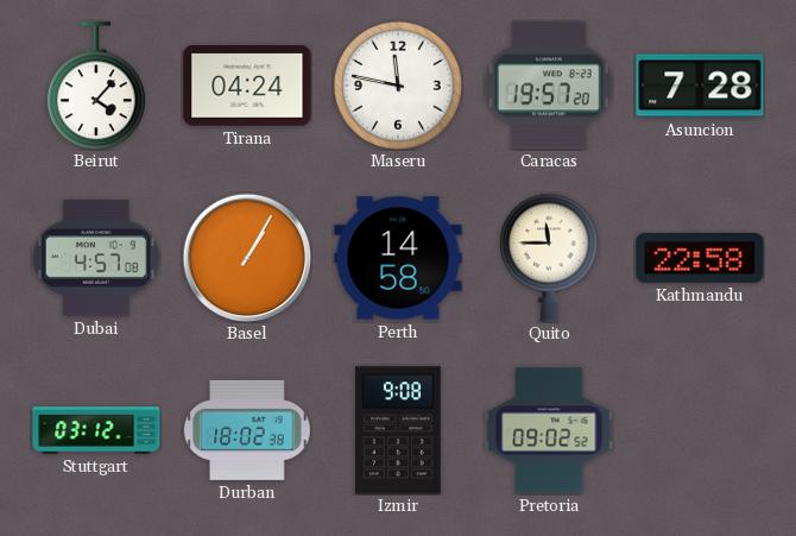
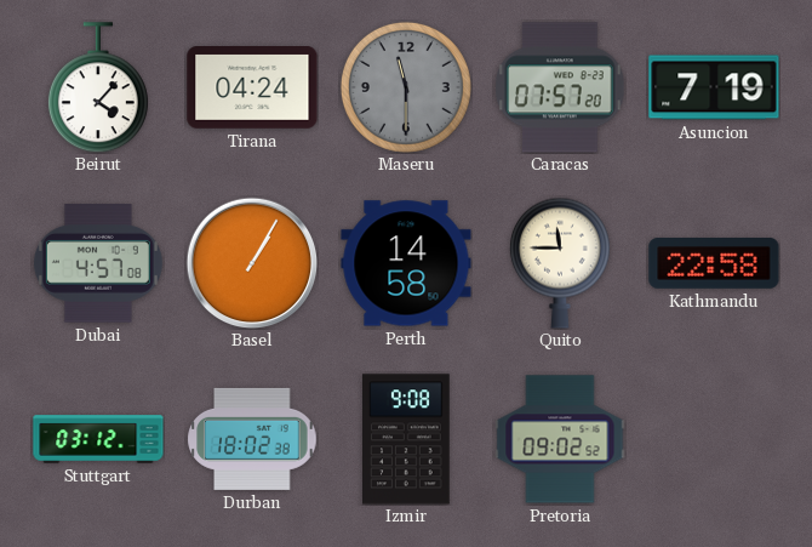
Maseru: 11:47 -> 11:30
Maseru dial: white -> grey
Caracas: 19:57 -> 07:57
Asuncion: 7:28 -> 7:19
